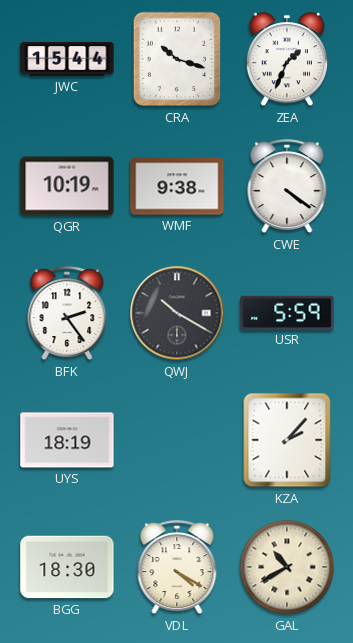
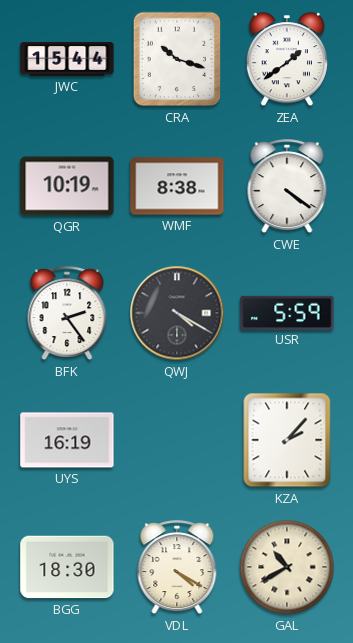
ZEA: 1:34 -> 1:39
WMF: 9:38 -> 8:38
QWJ: 10:20 -> 4:20
UYS: 18:19 -> 16:19
